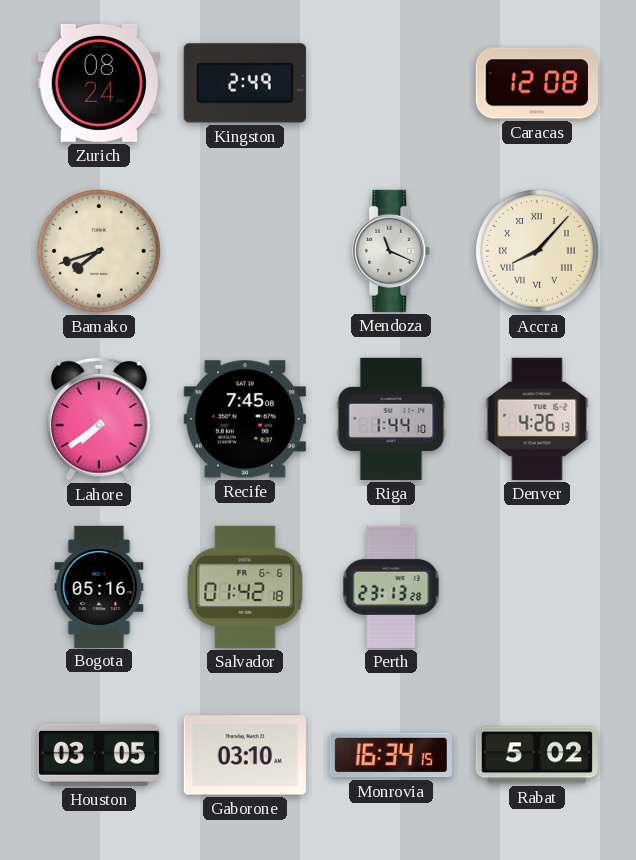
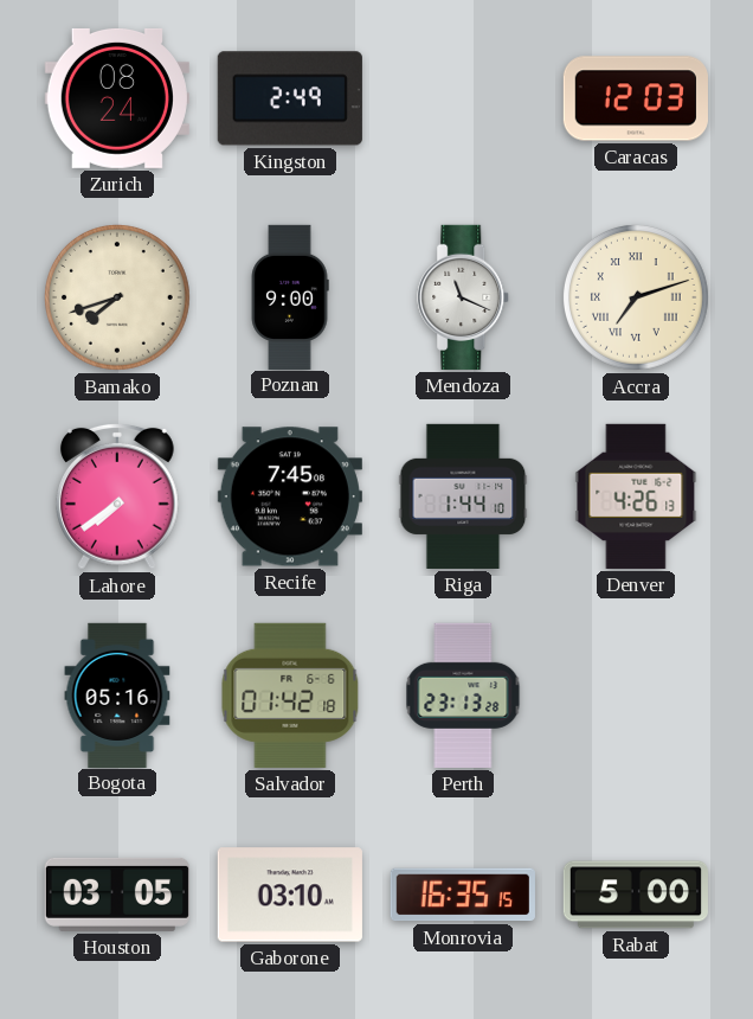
Caracas: 12:08 -> 12:03
Poznan: none -> 9:00
Accra: 8:07 -> 7:12
Monrovia: 16:34 -> 16:35
Rabat: 5:02 -> 5:00
